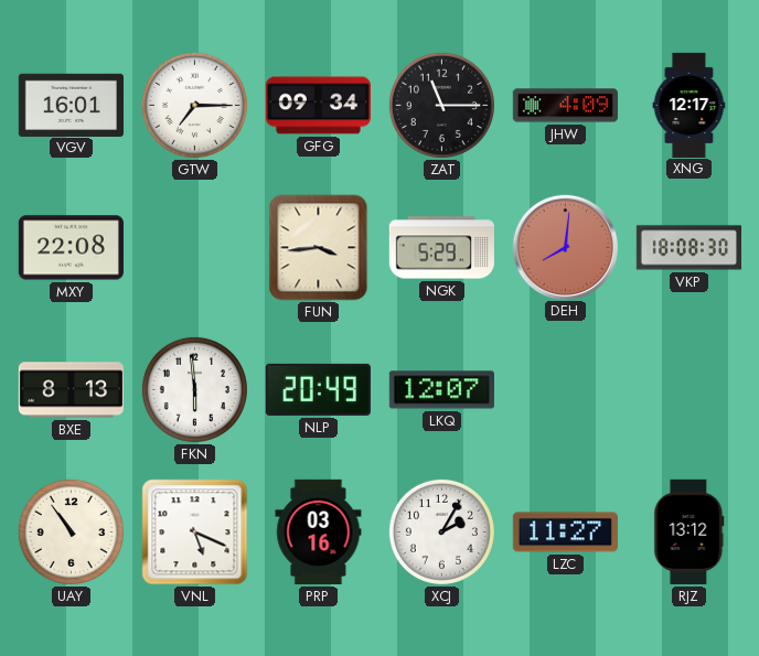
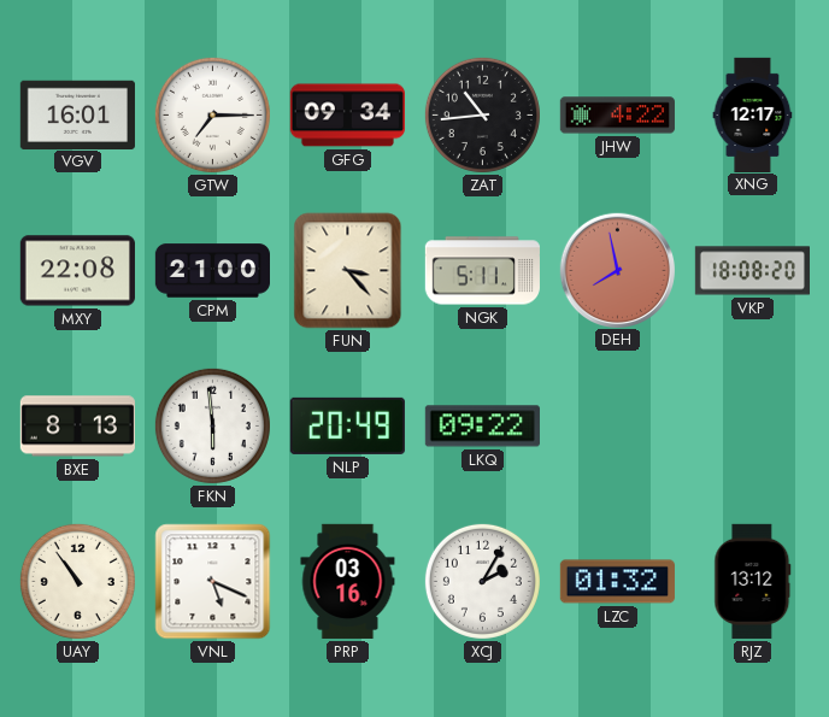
ZAT: 11:15 -> 10:44
JHW: 4:09 -> 4:22
CPM: none -> 21:00
FUN: 3:44 -> 3:23
NGK: 5:29 -> 5:11
DEH: 8:01 -> 7:58
VKP: 18:08:30 -> 18:08:20
LKQ: 12:07 -> 09:22
LZC: 11:27 -> 01:32
